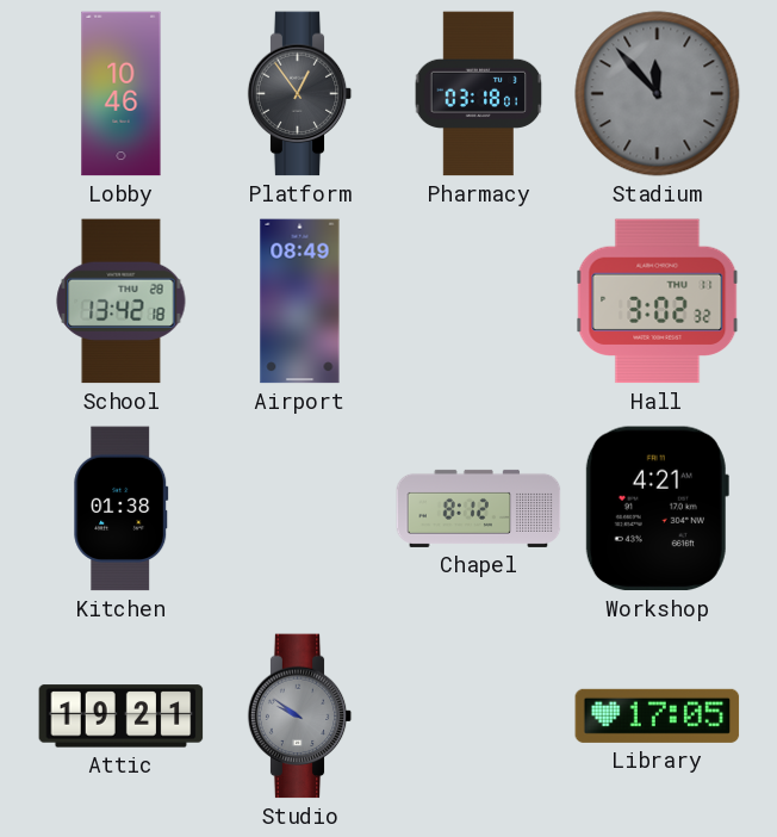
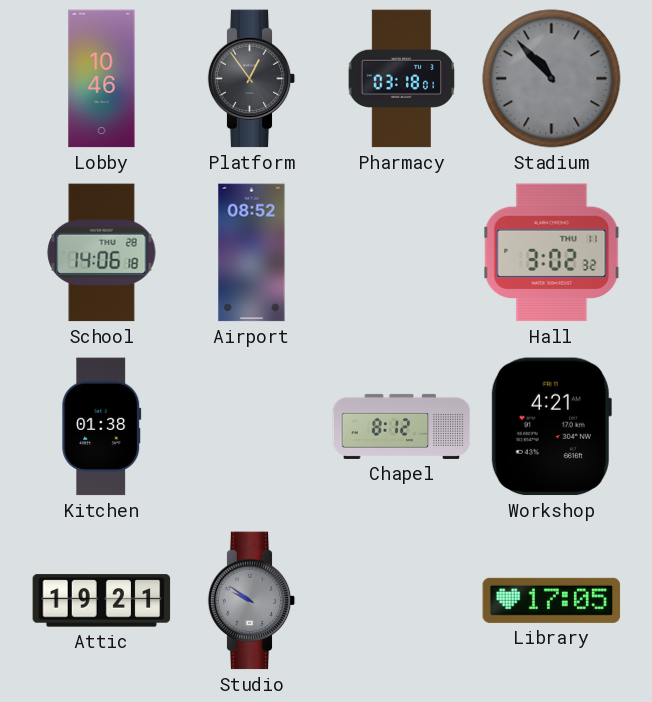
Stadium: 11:53 -> 10:53
School: 13:42 -> 14:06
Airport: 08:49 -> 08:52
